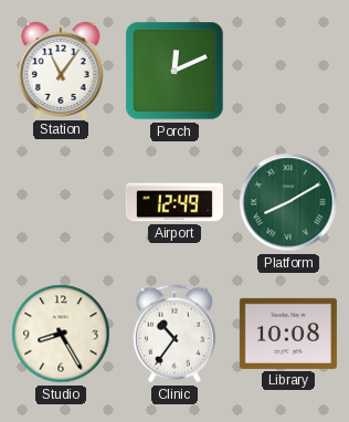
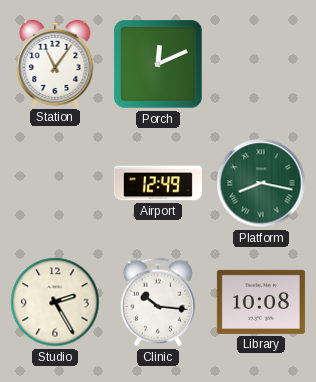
Platform: 8:10 -> 8:17
Studio: 8:25 -> 2:25
Clinic: 10:36 -> 10:16
